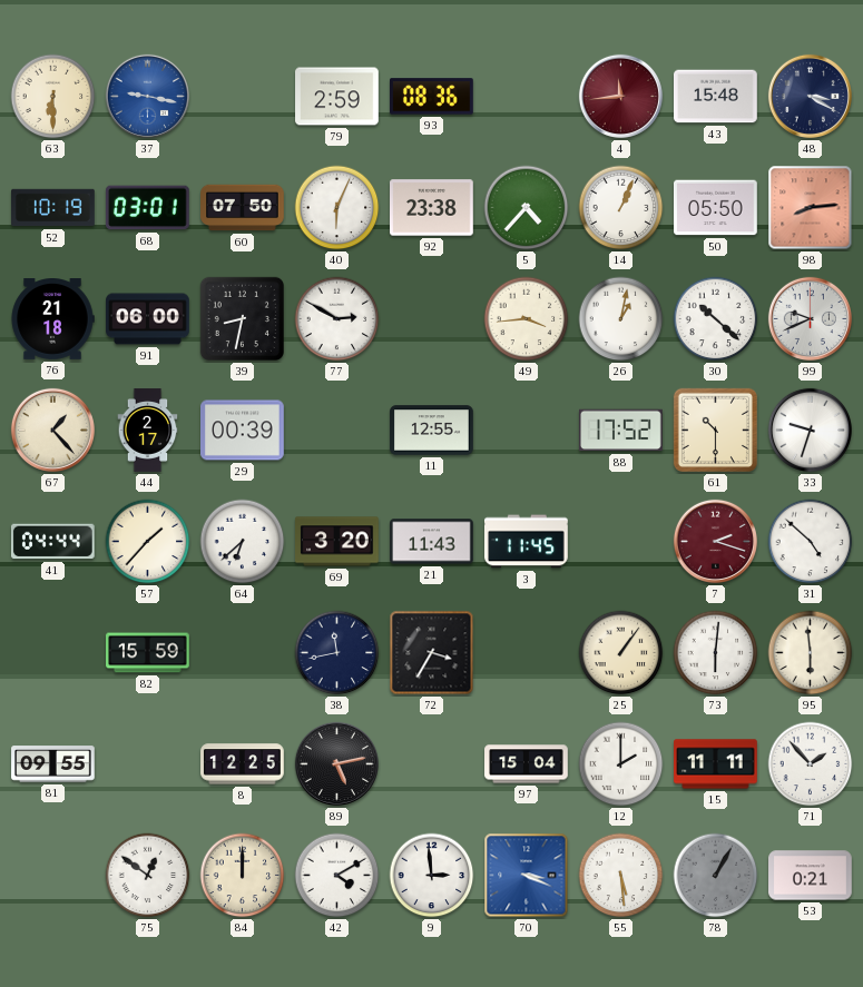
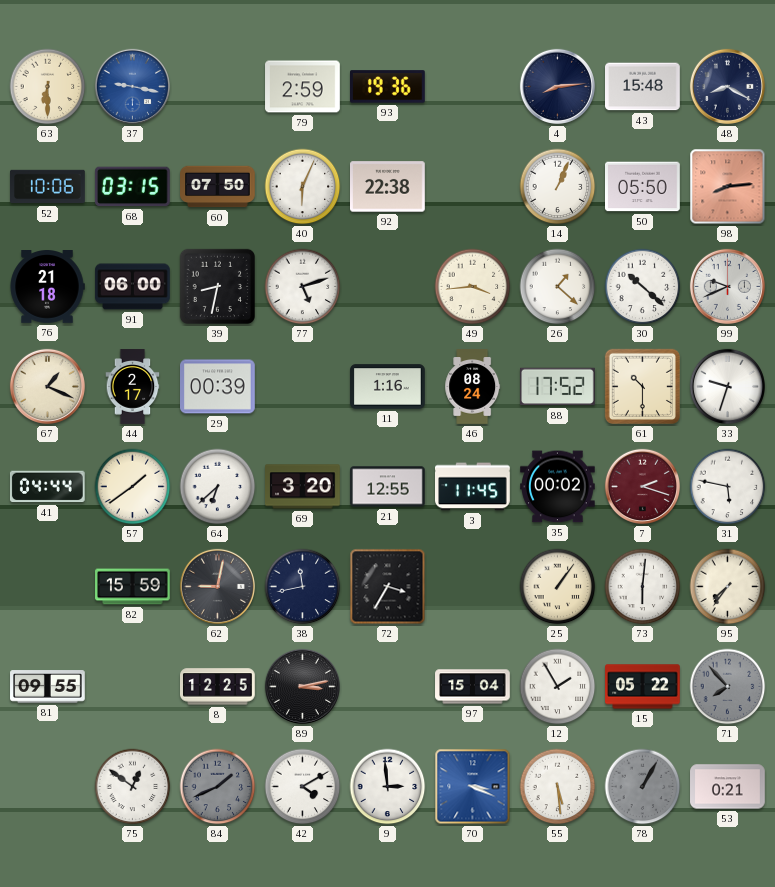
93: 08:36 -> 19:36
4: 11:44 -> 8:14
4 dial: burgundy -> navy
48: 3:20 -> 8:20
52: 10:19 -> 10:06
68: 03:01 -> 03:15
92: 23:38 -> 22:38
5: 4:37 -> none
77: 2:50 -> 5:12
26: 1:02 -> 1:22
67: 1:23 -> 1:19
11: 12:55 -> 1:16
46: none -> 08:24
57: 1:37 -> 1:39
21: 11:43 -> 12:55
35: none -> 00:02
31: 4:52 -> 5:47
62: none -> 9:02
95: 5:59 -> 7:36
89: 5:13 -> 3:13
12: 2:00 -> 1:55
15: 11:11 -> 05:22
71: 1:53 -> 7:53
71 dial: white -> grey
84: 12:00 -> 1:41
84 dial: cream -> grey
